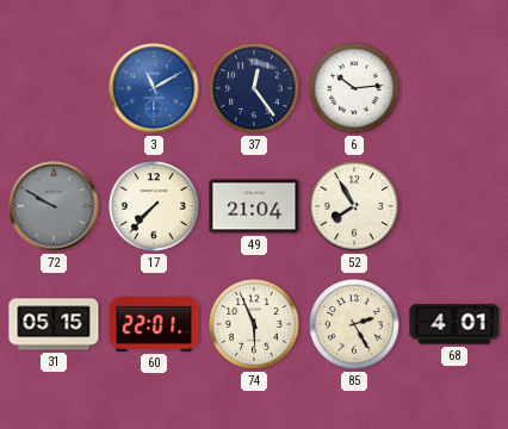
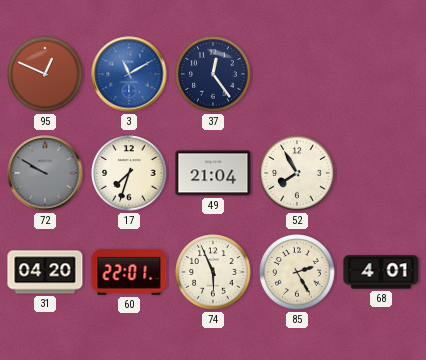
95: none -> 12:49
6: 10:14 -> none
17: 7:37 -> 7:33
31: 05:15 -> 04:20
